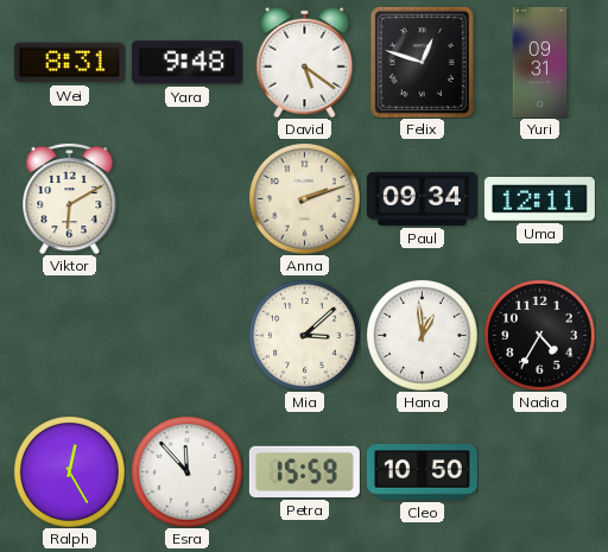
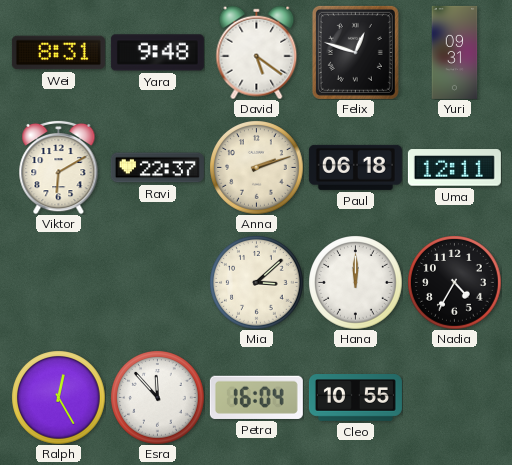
Ravi: none -> 22:37
Paul: 09:34 -> 06:18
Hana: 12:59 -> 12:00
Petra: 15:59 -> 16:04
Cleo: 10:50 -> 10:55
